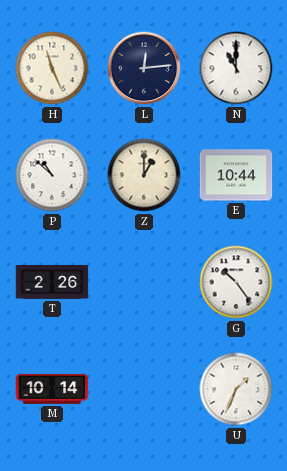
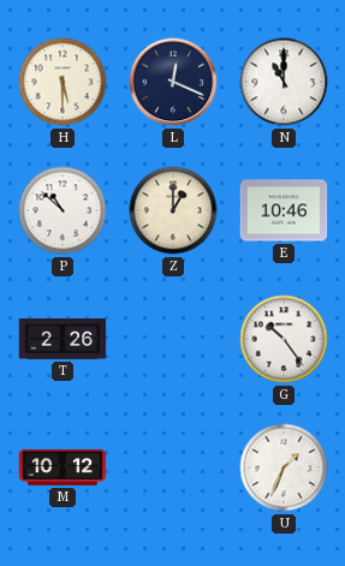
H: 11:26 -> 5:30
L: 12:14 -> 12:19
E: 10:44 -> 10:46
M: 10:14 -> 10:12
